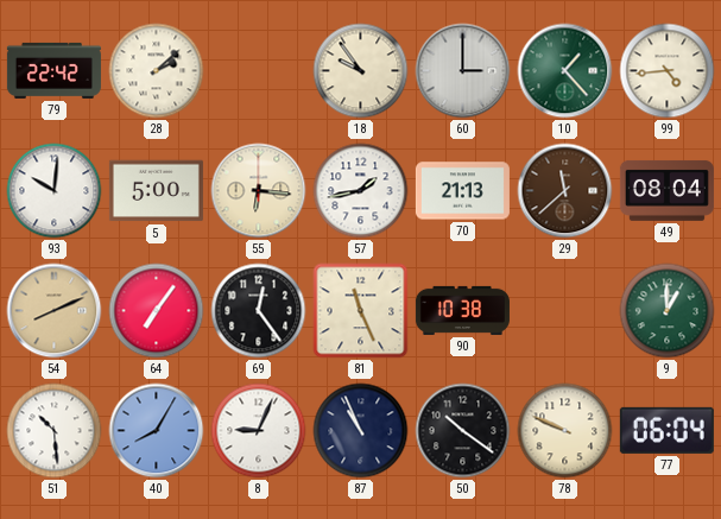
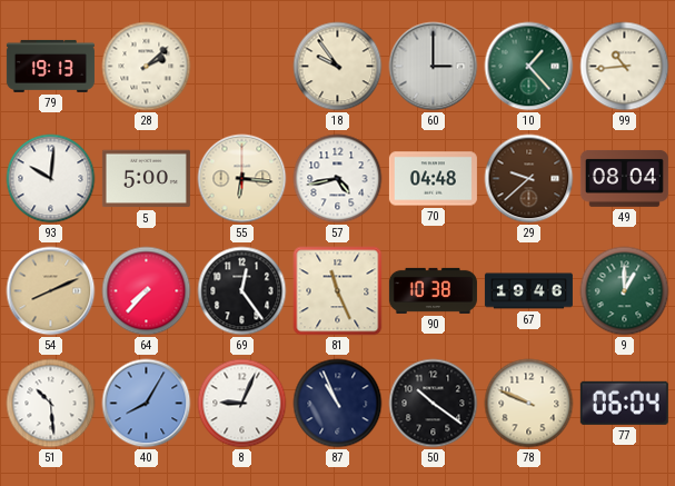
79: 22:42 -> 19:13
99: 4:44 -> 10:44
57: 1:43 -> 4:43
70: 21:13 -> 04:48
29: 11:38 -> 9:38
64: 7:06 -> 7:37
67: none -> 19:46
